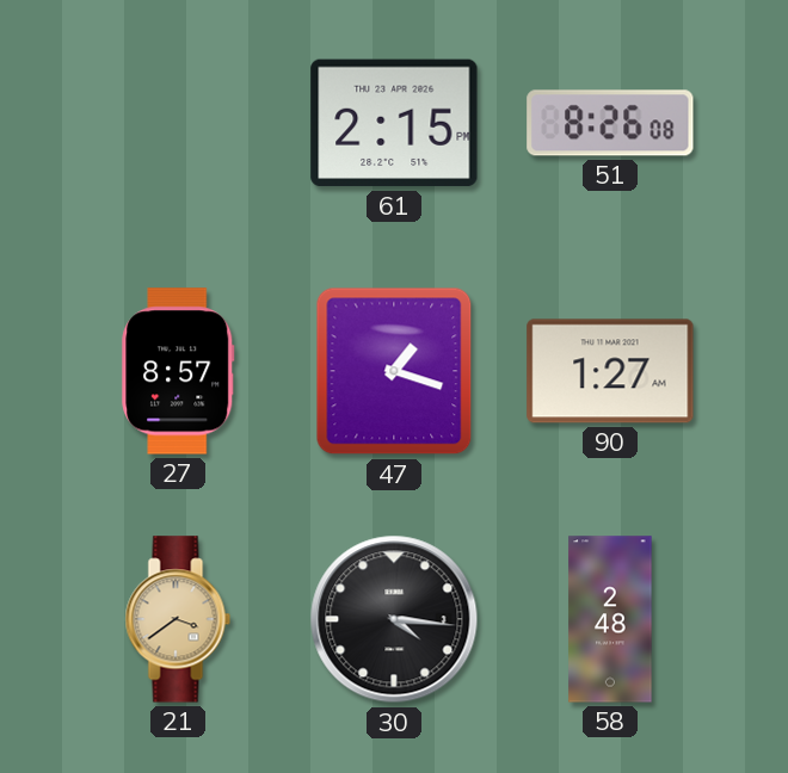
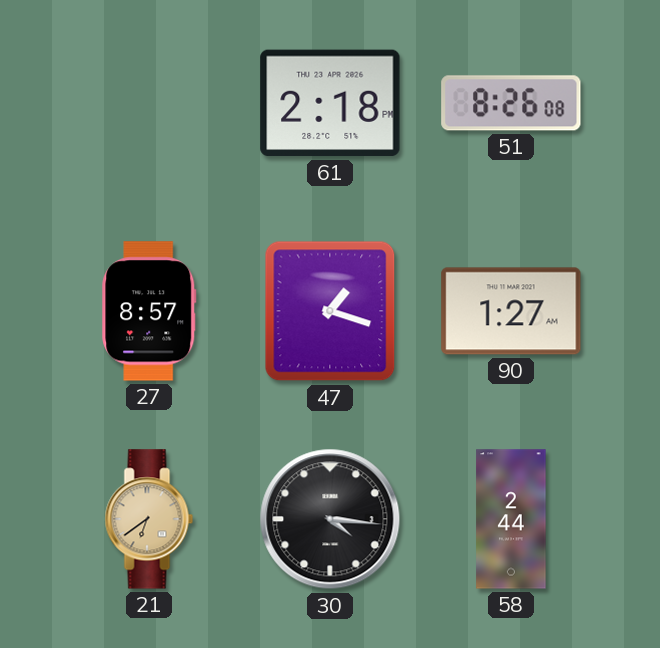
61: 2:15 -> 2:18
21: 3:39 -> 6:39
58: 2:48 -> 2:44
